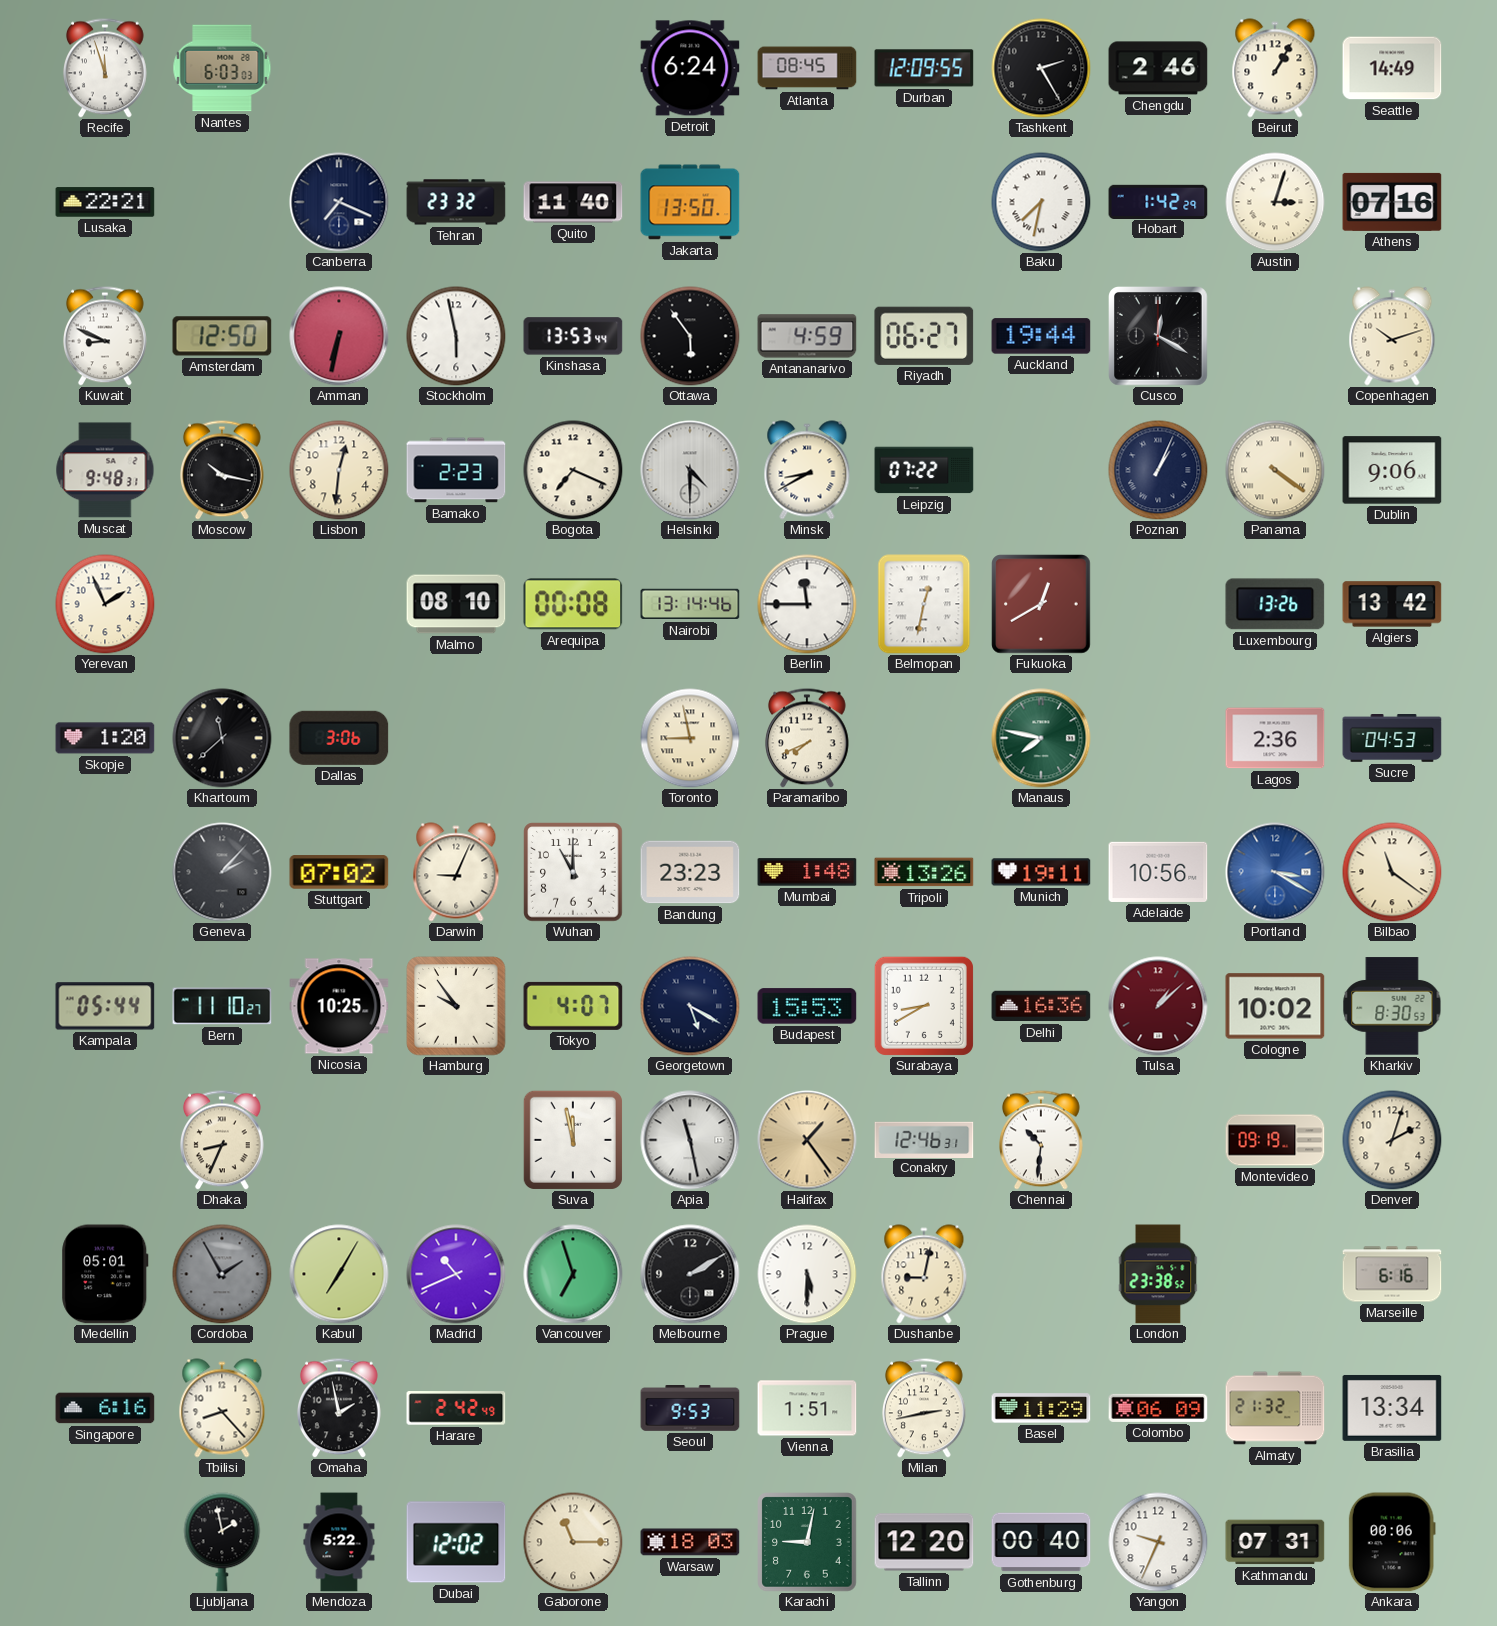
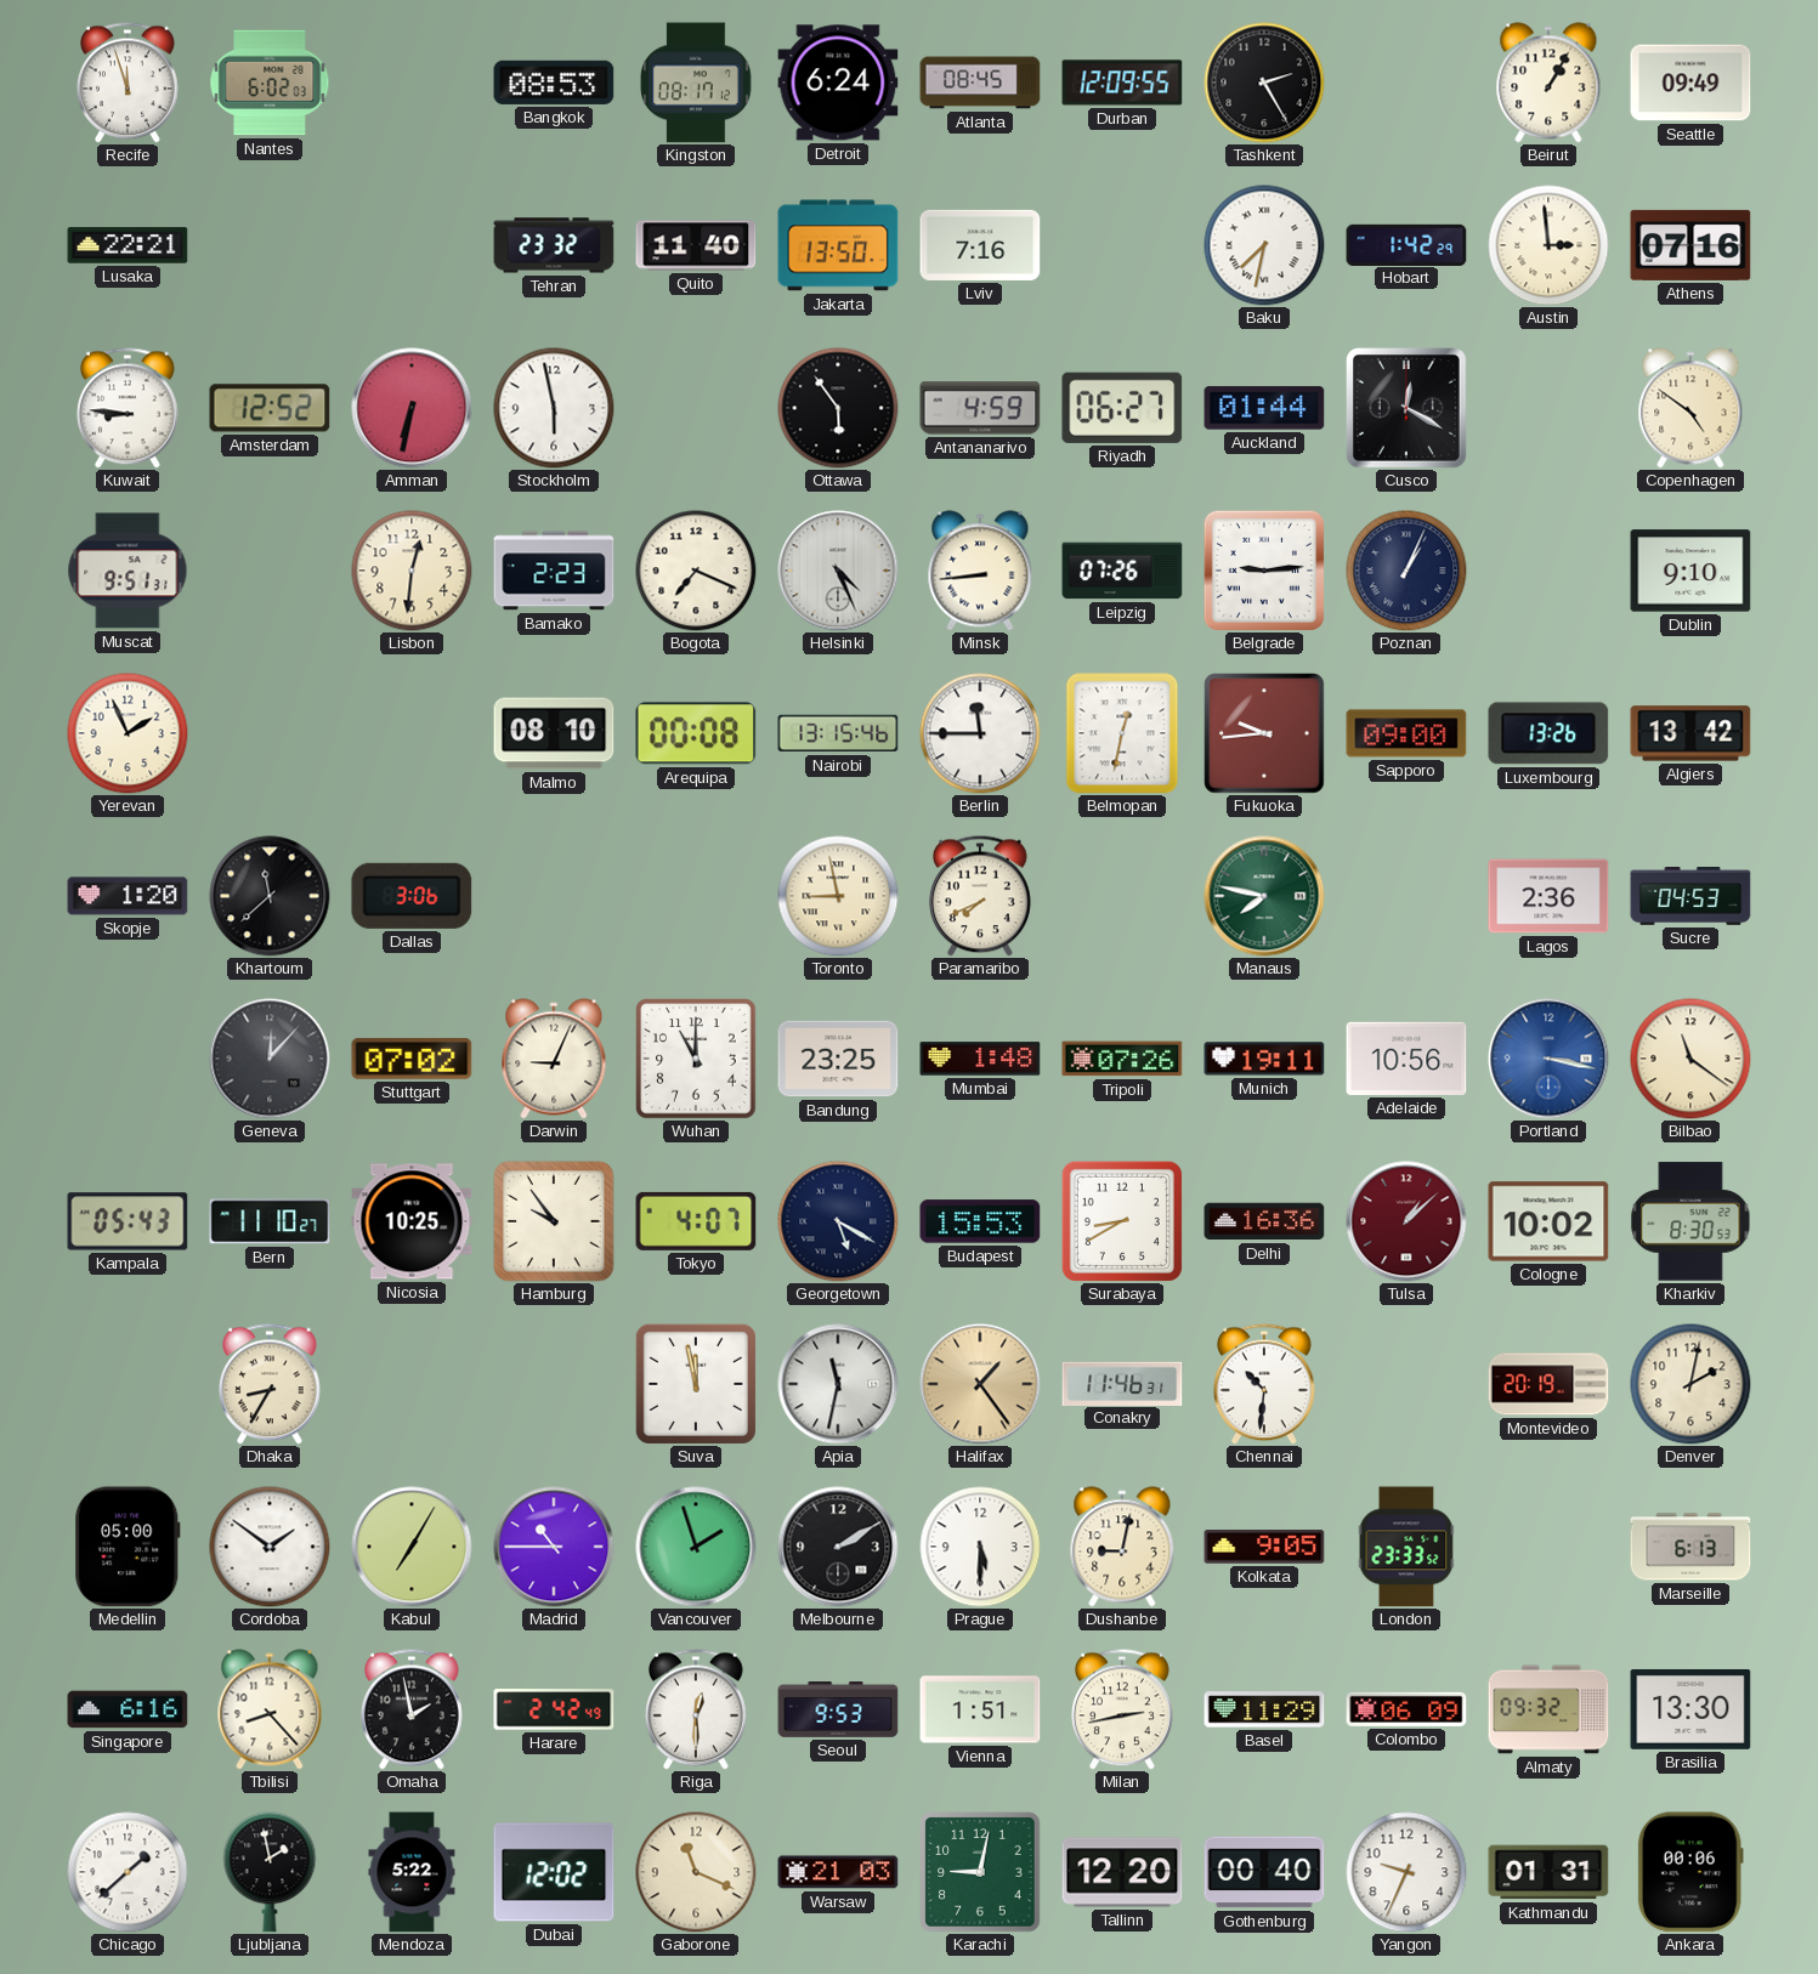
Nantes: 6:03 -> 6:02
Bangkok: none -> 08:53
Kingston: none -> 08:17
Chengdu: 2:46 -> none
Seattle: 14:49 -> 09:49
Canberra: 7:19 -> none
Lviv: none -> 7:16
Austin: 3:03 -> 2:59
Kuwait: 8:49 -> 8:46
Amsterdam: 12:50 -> 12:52
Kinshasa: 13:53 -> none
Auckland: 19:44 -> 01:44
Copenhagen: 10:12 -> 4:51
Muscat: 9:48 -> 9:51
Moscow: 10:17 -> none
Helsinki: 4:30 -> 4:26
Minsk: 8:40 -> 8:44
Leipzig: 07:22 -> 07:26
Belgrade: none -> 9:14
Panama: 4:21 -> none
Dublin: 9:06 -> 9:10
Nairobi: 13:14 -> 13:15
Fukuoka: 12:40 -> 9:44
Sapporo: none -> 09:00
Geneva: 2:07 -> 12:07
Bandung: 23:23 -> 23:25
Tripoli: 13:26 -> 07:26
Portland: 3:20 -> 3:17
Kampala: 05:44 -> 05:43
Dhaka: 8:34 -> 8:35
Apia: 11:28 -> 11:32
Conakry: 12:46 -> 11:46
Montevideo: 09:19 -> 20:19
Denver: 2:03 -> 2:02
Medellin: 05:01 -> 05:00
Cordoba: 1:55 -> 1:51
Cordoba dial: grey -> white
Madrid: 10:41 -> 10:45
Vancouver: 6:57 -> 1:57
Kolkata: none -> 9:05
London: 23:38 -> 23:33
Marseille: 6:16 -> 6:13
Riga: none -> 12:30
Almaty: 21:32 -> 09:32
Brasilia: 13:34 -> 13:30
Chicago: none -> 1:38
Gaborone: 11:15 -> 11:19
Warsaw: 18:03 -> 21:03
Kathmandu: 07:31 -> 01:31
